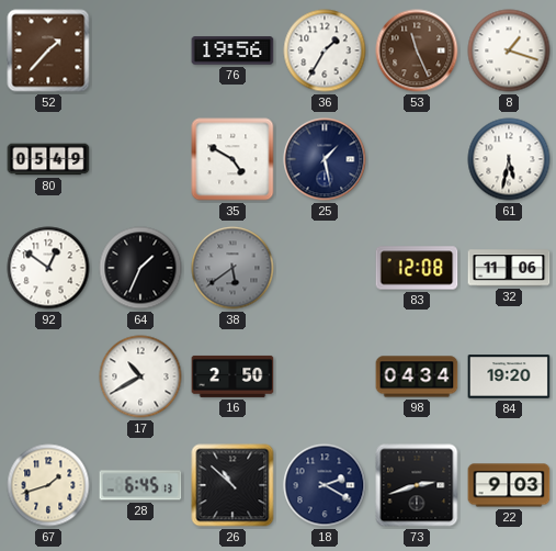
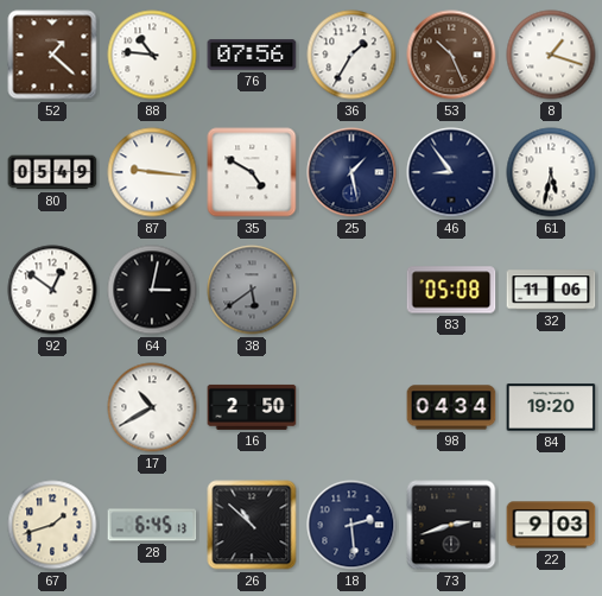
52: 1:37 -> 1:22
88: none -> 10:46
76: 19:56 -> 07:56
53: 11:26 -> 10:26
87: none -> 9:16
46: none -> 8:54
64: 1:34 -> 3:02
83: 12:08 -> 05:08
18: 2:20 -> 2:29
